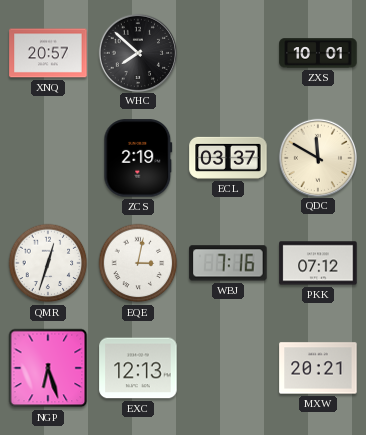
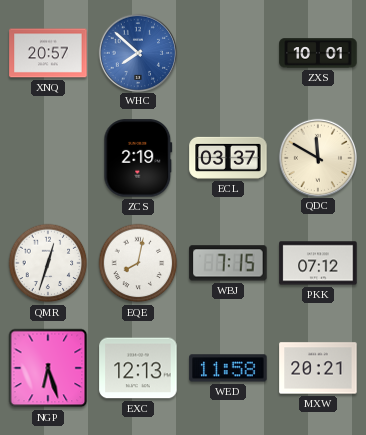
WHC dial: black -> blue
EQE: 3:02 -> 8:02
WBJ: 7:16 -> 7:15
WED: none -> 11:58
